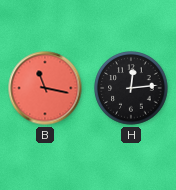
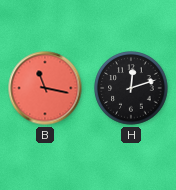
H: 12:14 -> 12:12
